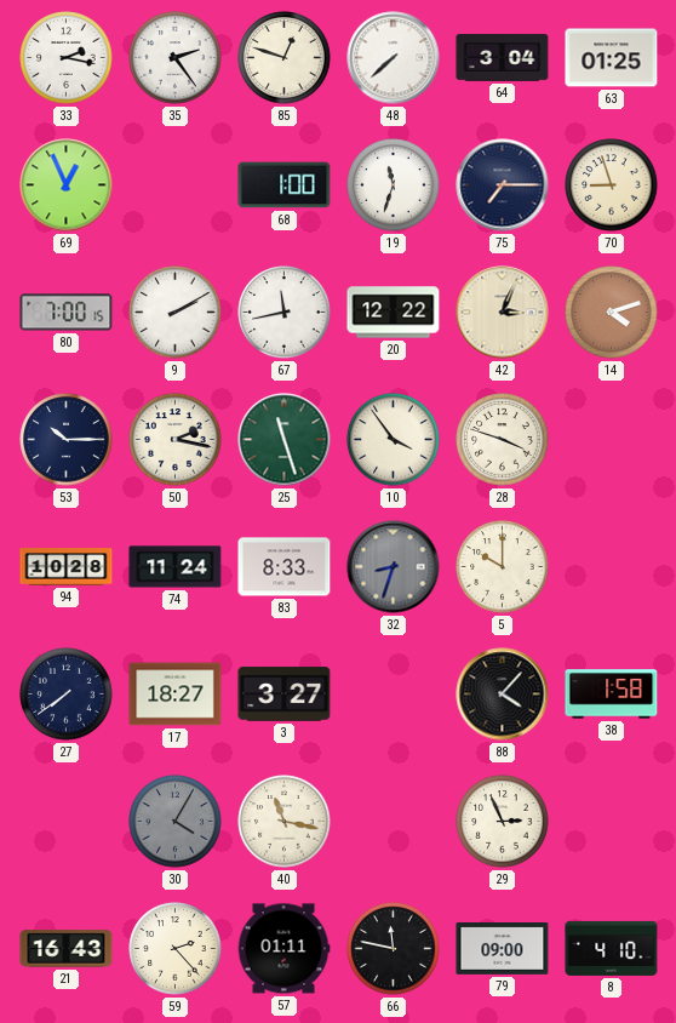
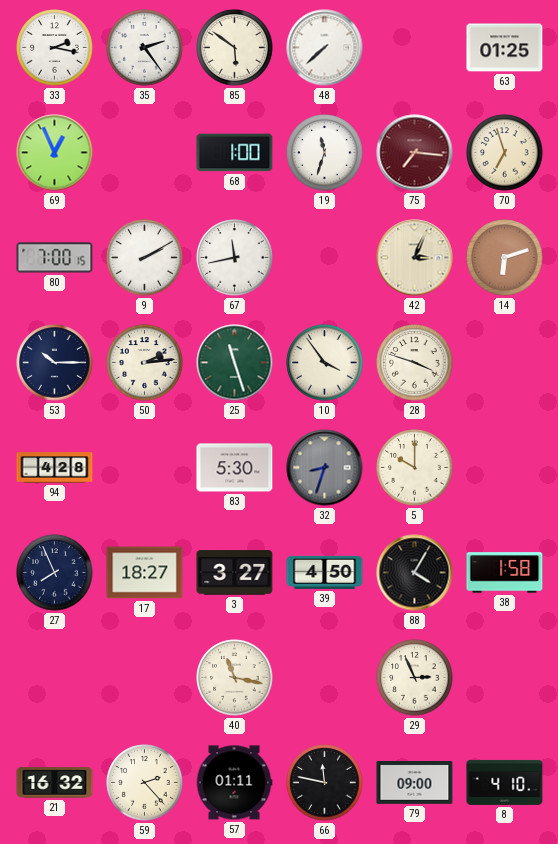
85: 12:48 -> 5:51
64: 3:04 -> none
75: 7:15 -> 7:16
75 dial: navy -> burgundy
70: 8:57 -> 6:57
20: 12:22 -> none
14: 4:12 -> 6:12
50: 2:17 -> 2:14
94: 10:28 -> 4:28
74: 11:24 -> none
83: 8:33 -> 5:30
27: 7:39 -> 7:56
39: none -> 4:50
88: 4:07 -> 4:05
30: 4:05 -> none
21: 16:43 -> 16:32
